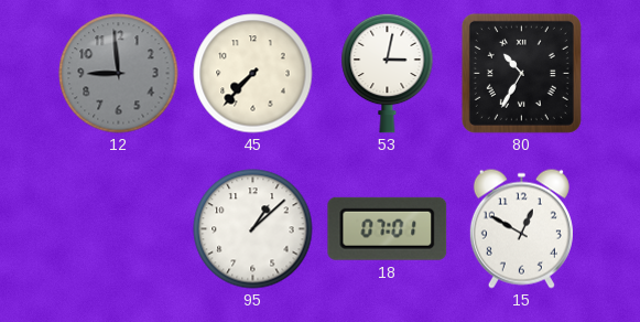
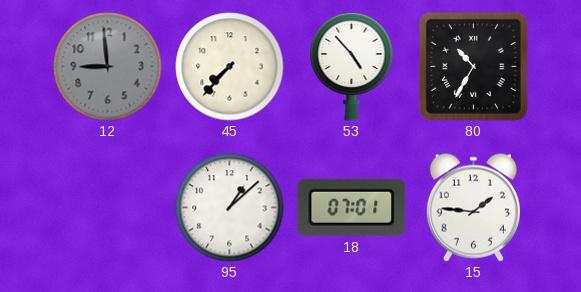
53: 3:02 -> 4:53
15: 12:50 -> 1:46
